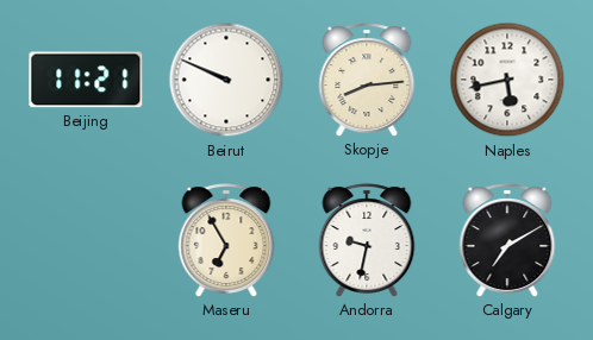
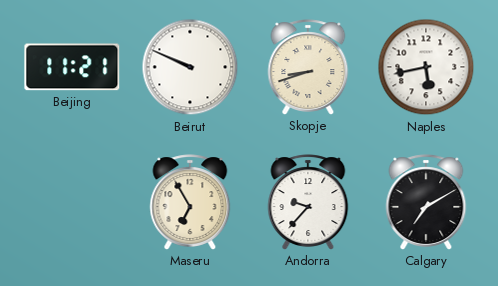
Skopje: 8:14 -> 8:42
Andorra: 9:32 -> 9:37
